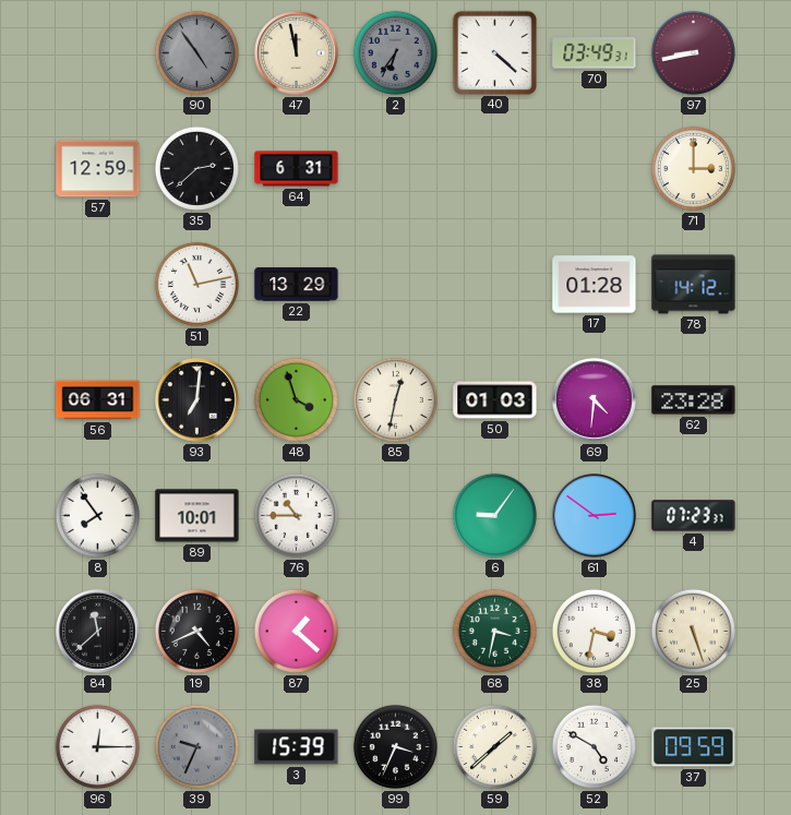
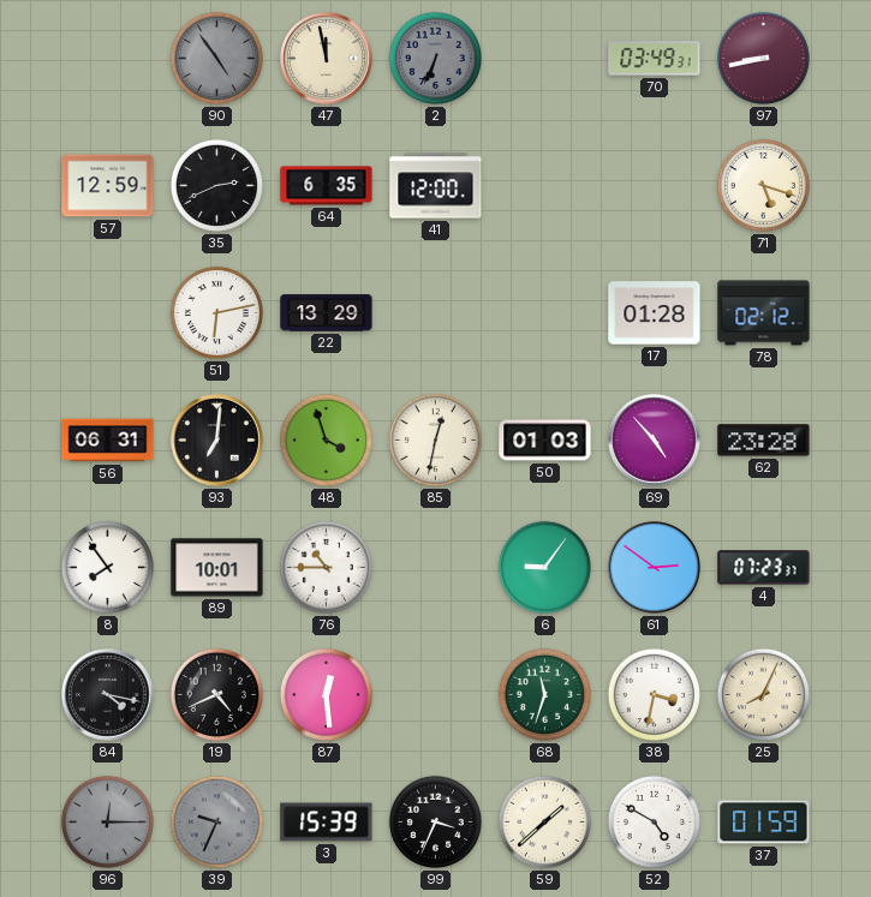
2: 6:36 -> 6:34
40: 4:22 -> none
35: 2:38 -> 2:41
64: 6:31 -> 6:35
41: none -> 12:00
71: 3:00 -> 5:18
51: 11:13 -> 6:13
78: 14:12 -> 02:12
69: 4:31 -> 4:53
84: 11:38 -> 4:17
87: 1:22 -> 12:29
68: 3:32 -> 11:33
25: 5:27 -> 8:04
96 dial: white -> grey
37: 09:59 -> 01:59
